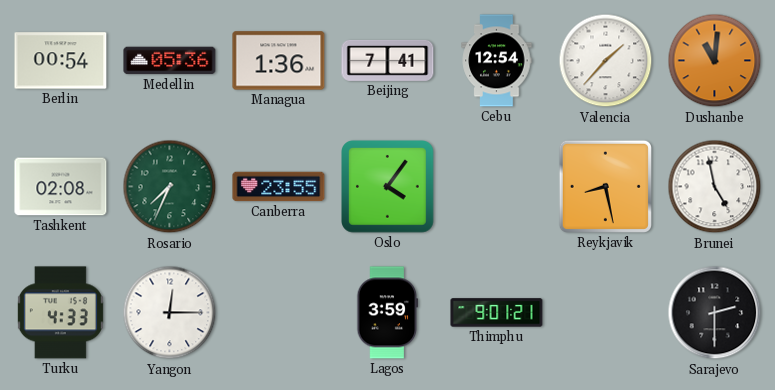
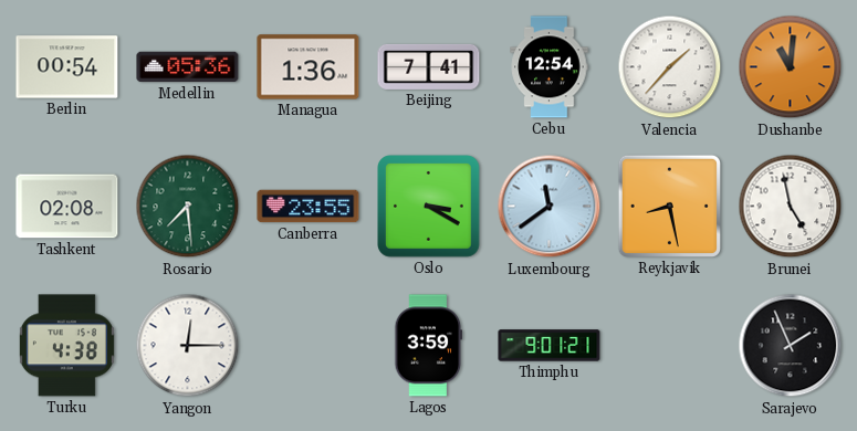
Rosario: 7:34 -> 7:29
Oslo: 4:06 -> 3:20
Luxembourg: none -> 11:39
Turku: 4:33 -> 4:38
Sarajevo: 2:30 -> 1:56
